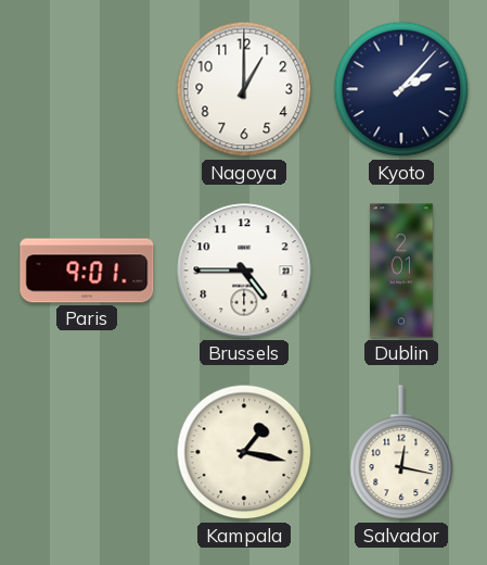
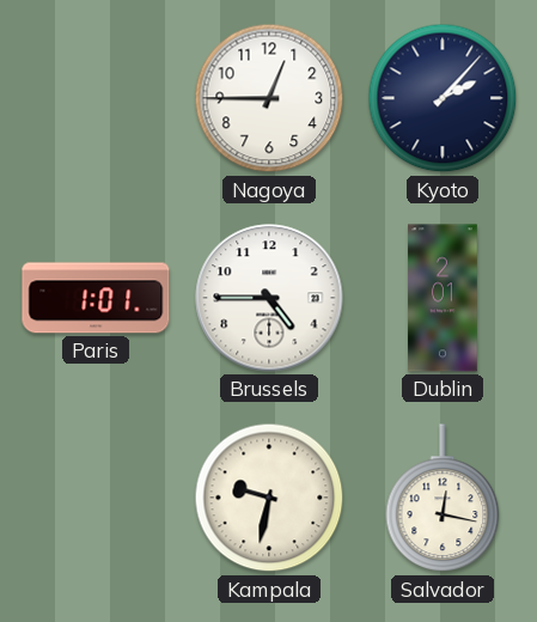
Nagoya: 1:00 -> 12:45
Paris: 9:01 -> 1:01
Kampala: 1:17 -> 9:32
